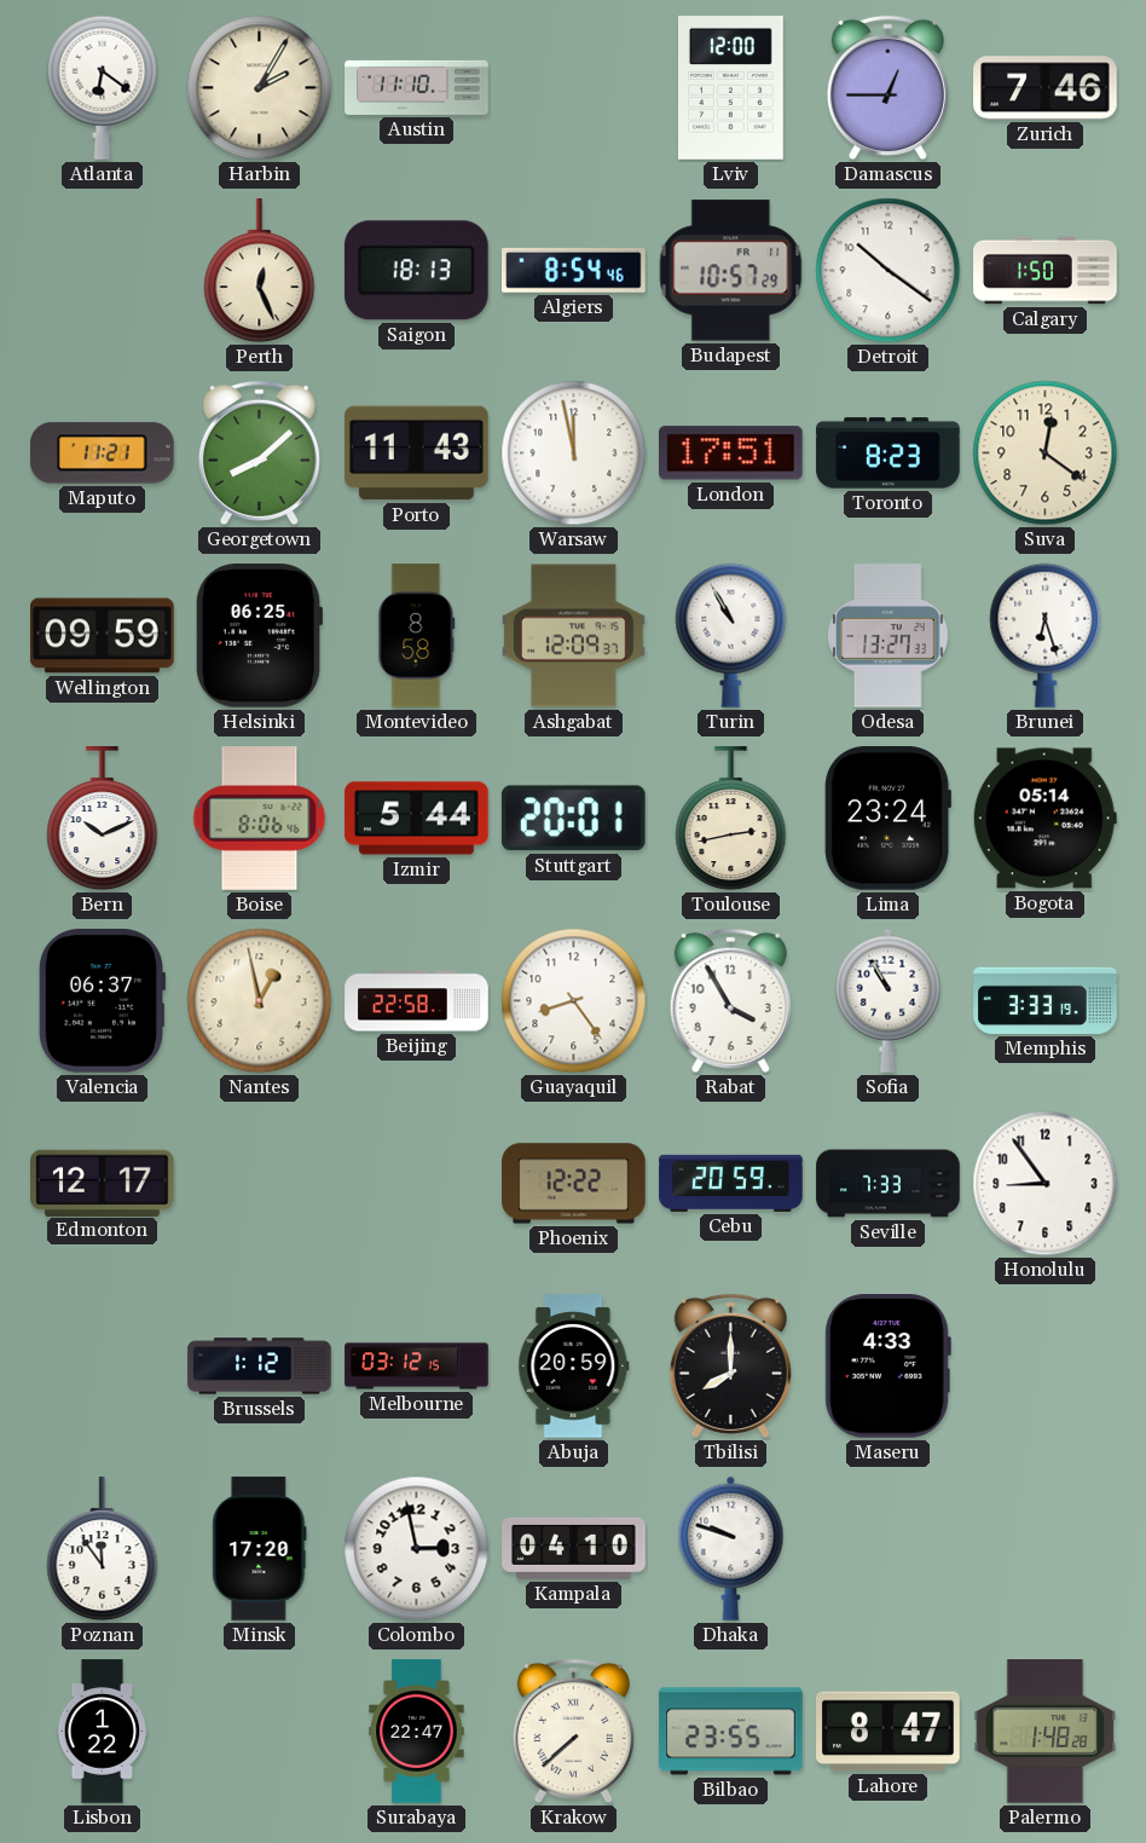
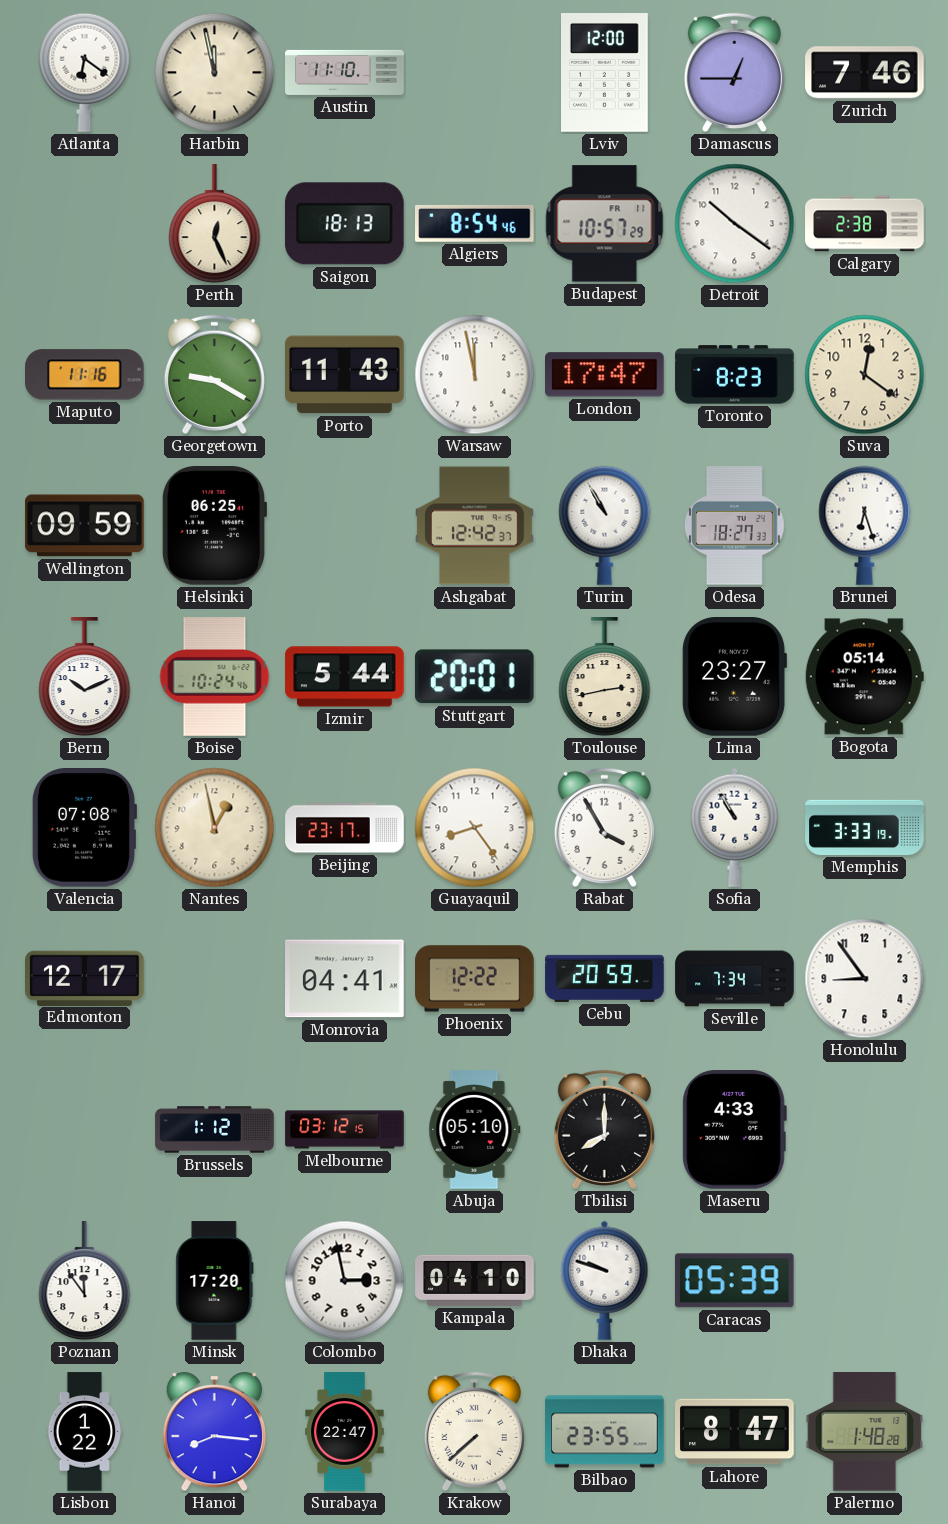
Harbin: 2:05 -> 11:58
Calgary: 1:50 -> 2:38
Maputo: 11:21 -> 11:16
Georgetown: 8:08 -> 9:20
London: 17:51 -> 17:47
Montevideo: 8:58 -> none
Ashgabat: 12:09 -> 12:42
Odesa: 13:27 -> 18:27
Boise: 8:06 -> 10:24
Lima: 23:24 -> 23:27
Valencia: 06:37 -> 07:08
Beijing: 22:58 -> 23:17
Monrovia: none -> 04:41
Seville: 7:33 -> 7:34
Abuja: 20:59 -> 05:10
Caracas: none -> 05:39
Hanoi: none -> 8:16
